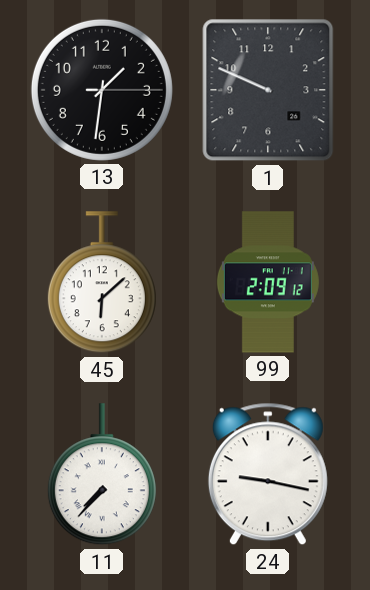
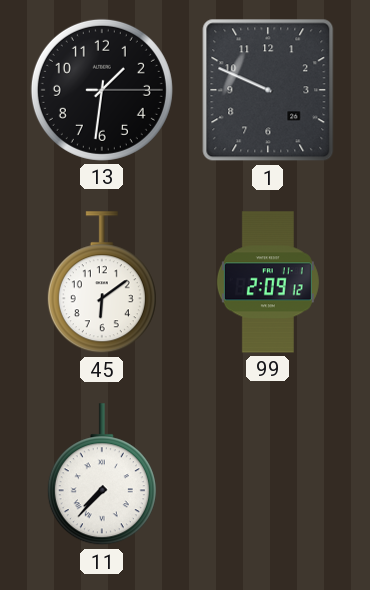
45: 6:08 -> 6:09
24: 9:17 -> none
